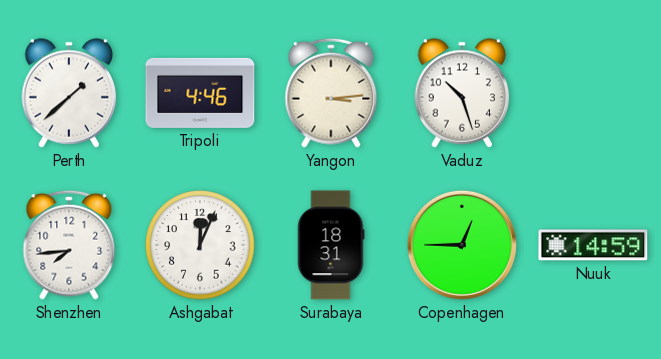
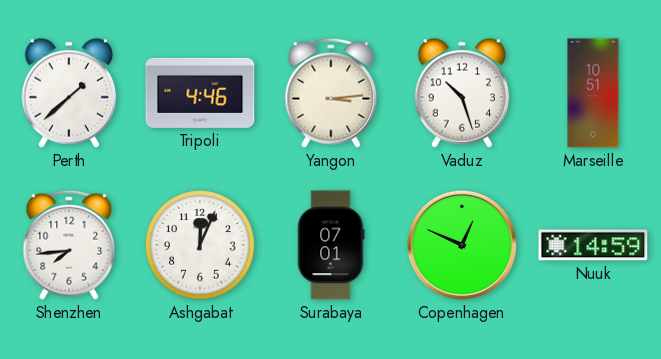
Marseille: none -> 10:51
Surabaya: 18:31 -> 07:01
Copenhagen: 12:45 -> 12:49
